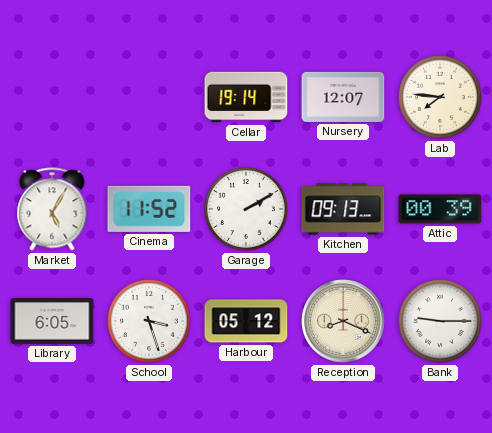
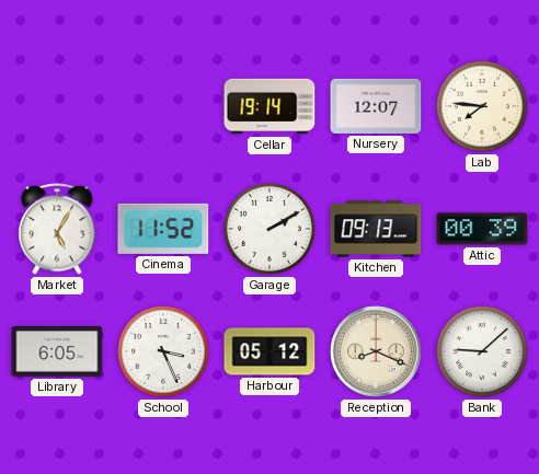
School: 3:27 -> 3:26
Bank: 9:15 -> 9:08
